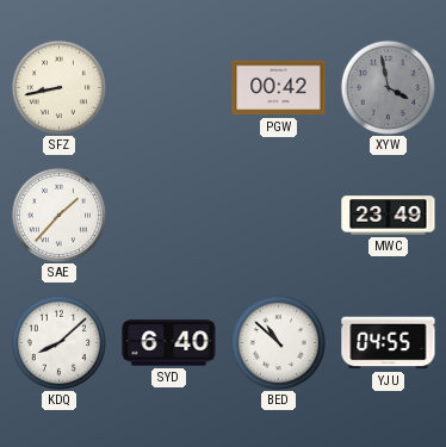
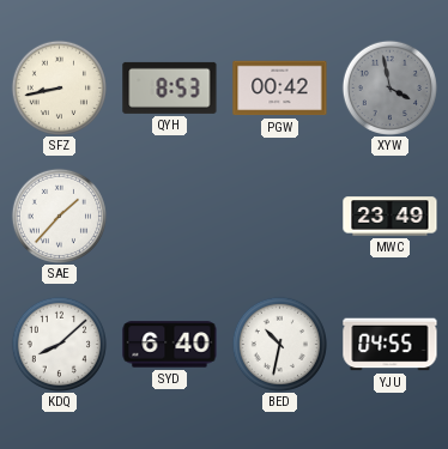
QYH: none -> 8:53
BED: 10:52 -> 10:32
